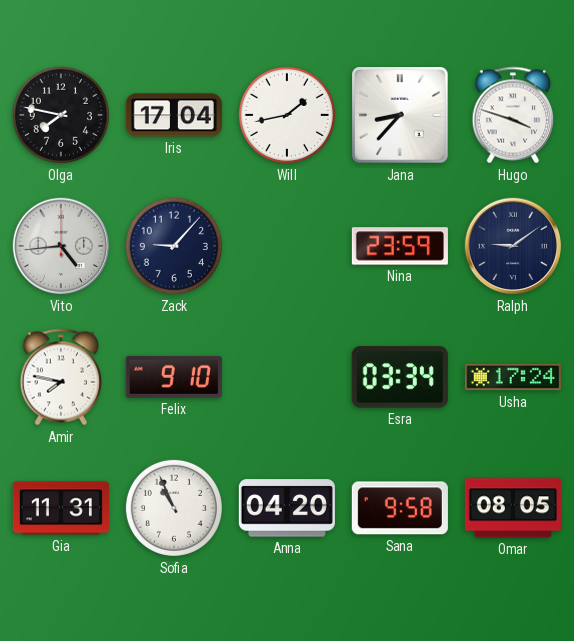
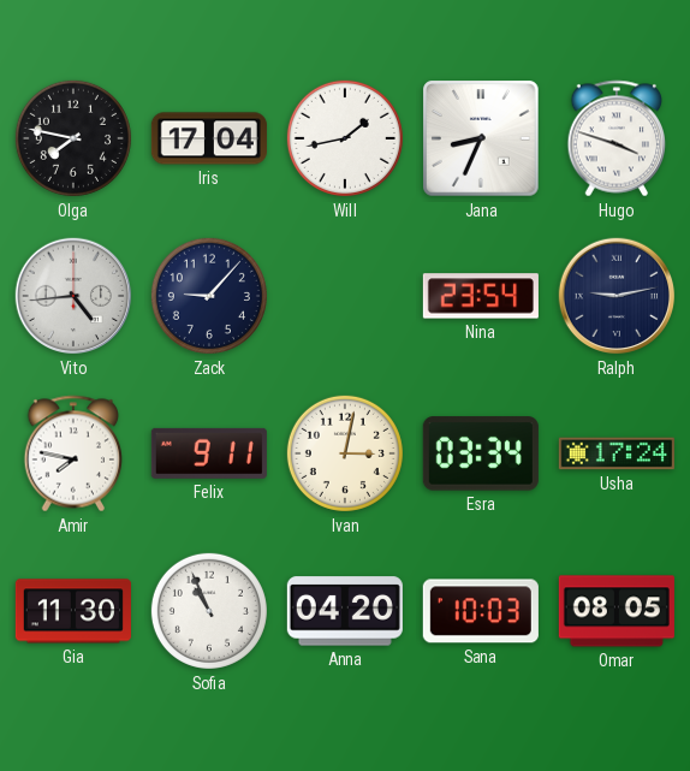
Jana: 8:37 -> 8:34
Nina: 23:59 -> 23:54
Ralph: 9:09 -> 9:13
Felix: 9:10 -> 9:11
Ivan: none -> 3:02
Gia: 11:31 -> 11:30
Sana: 9:58 -> 10:03
